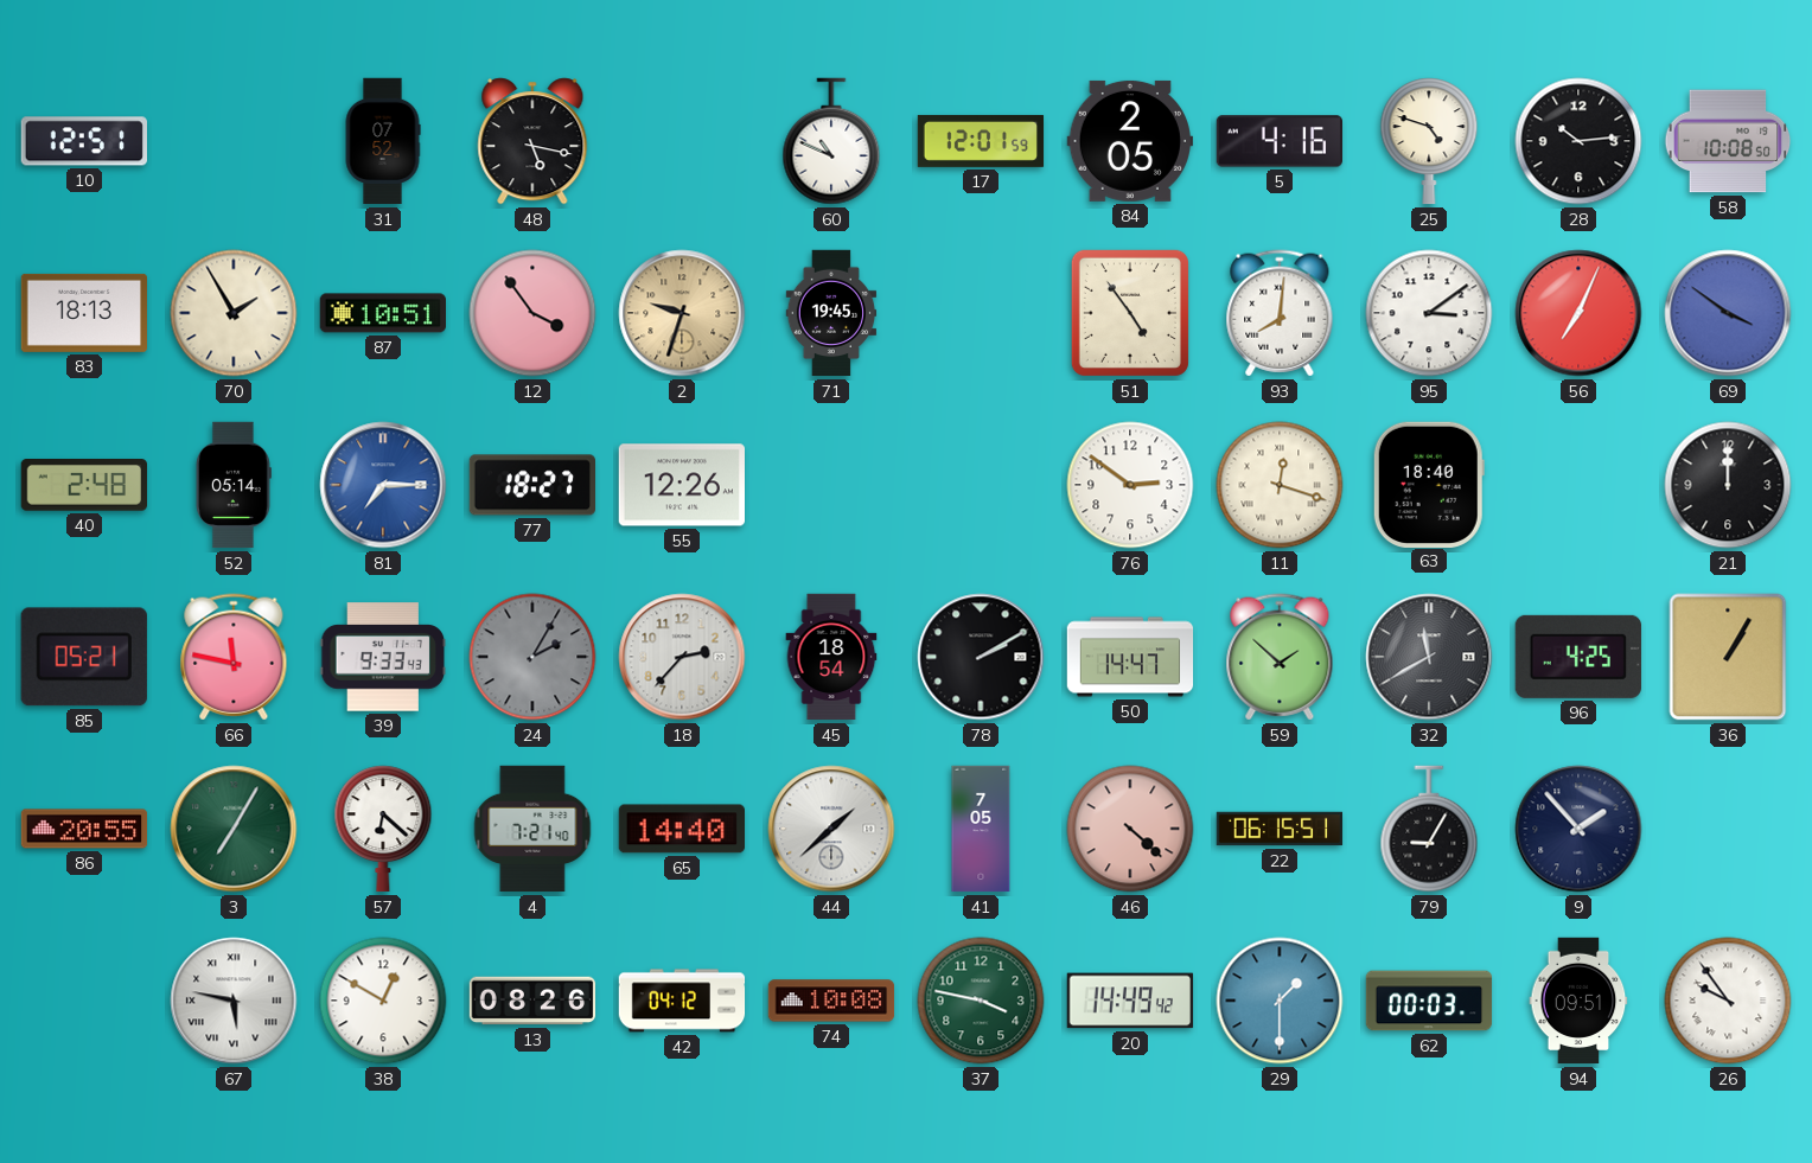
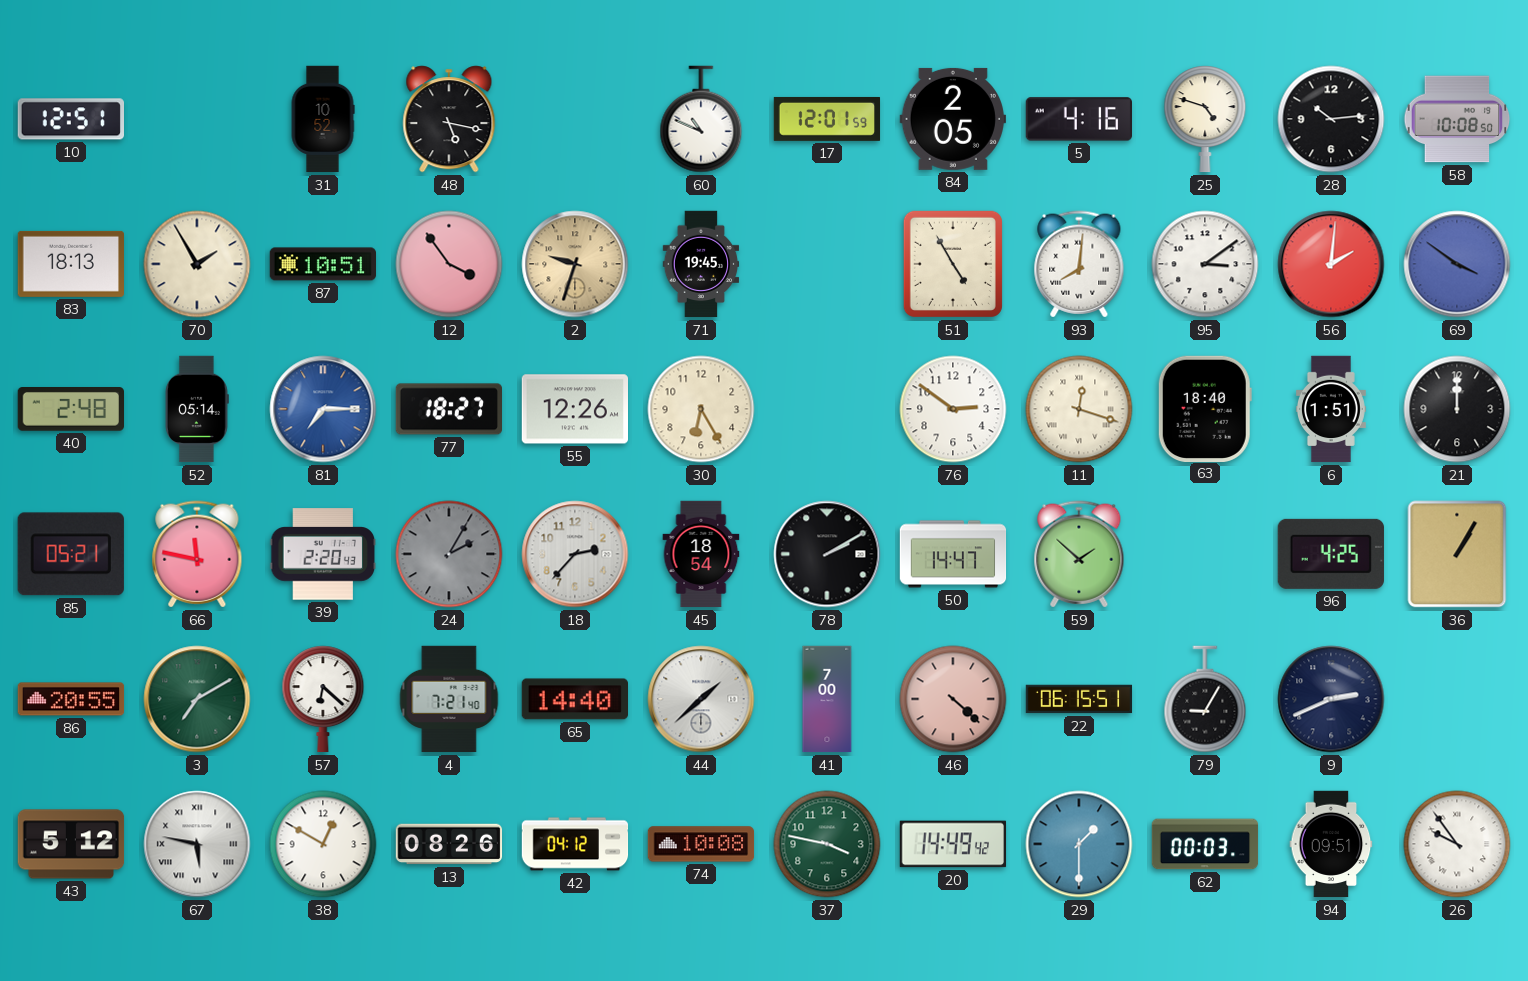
31: 07:52 -> 10:52
51: 4:54 -> 4:55
56: 7:04 -> 2:01
30: none -> 6:25
6: none -> 1:51
39: 9:33 -> 2:20
32: 11:40 -> none
3: 7:05 -> 7:10
41: 7:05 -> 7:00
9: 1:53 -> 2:41
43: none -> 5:12
